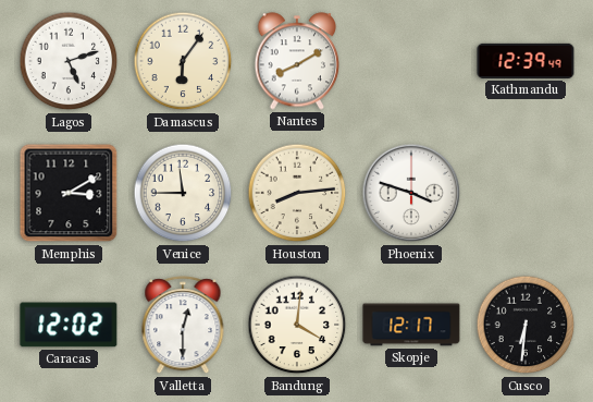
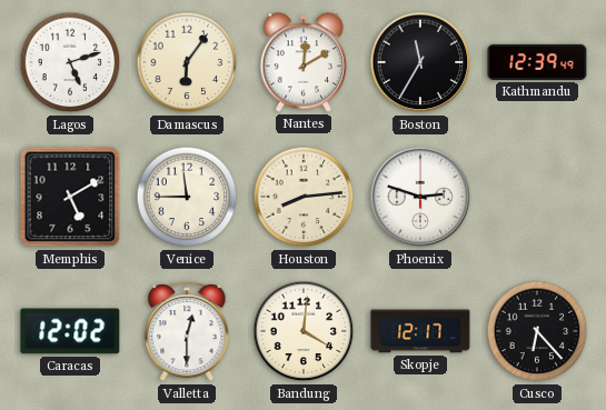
Nantes: 8:10 -> 12:10
Boston: none -> 11:35
Memphis: 3:10 -> 5:10
Phoenix: 3:48 -> 2:48
Cusco: 6:31 -> 6:23
